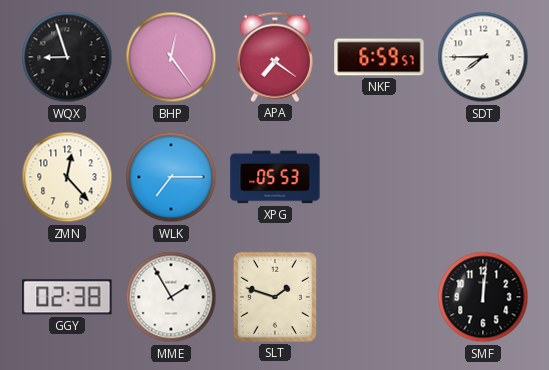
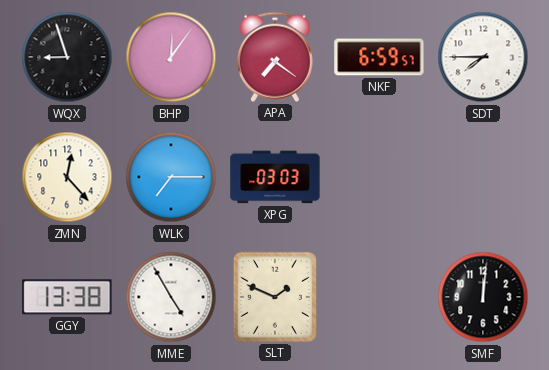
BHP: 12:24 -> 12:06
XPG: 05:53 -> 03:03
GGY: 02:38 -> 13:38
MME: 1:55 -> 4:55
SLT: 1:48 -> 1:49
